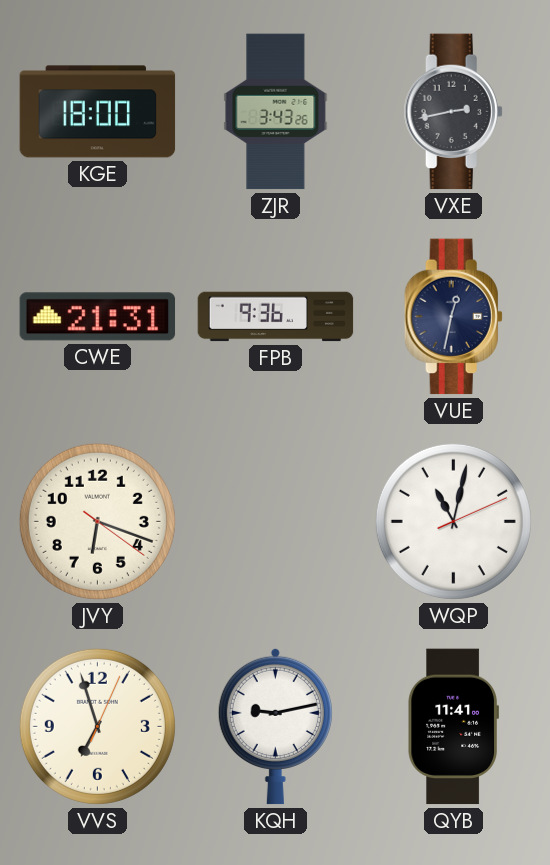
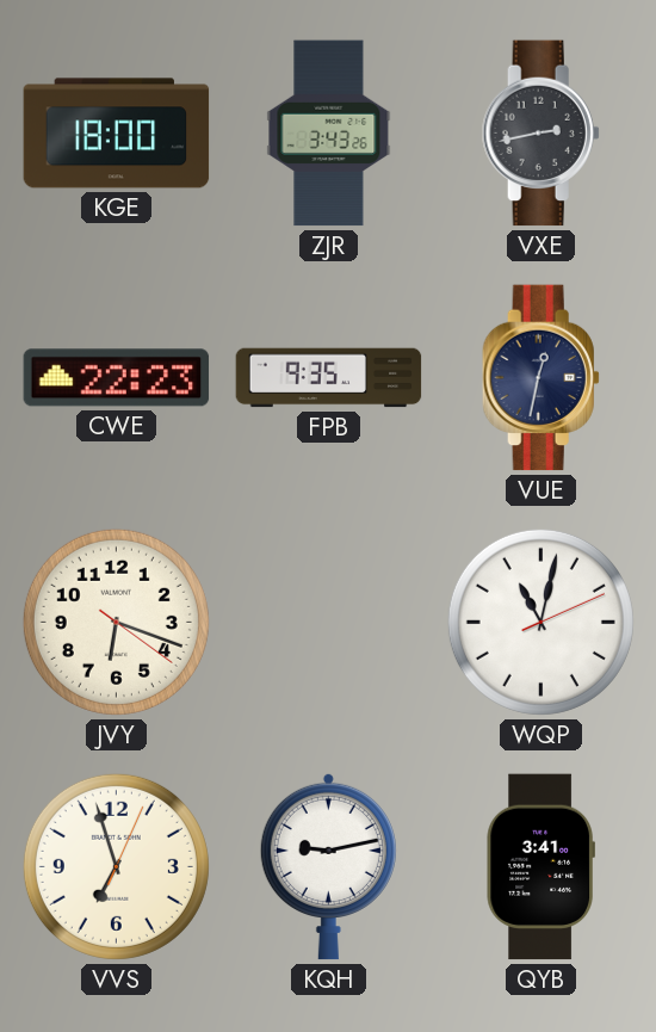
CWE: 21:31 -> 22:23
FPB: 9:36 -> 9:35
QYB: 11:41 -> 3:41
